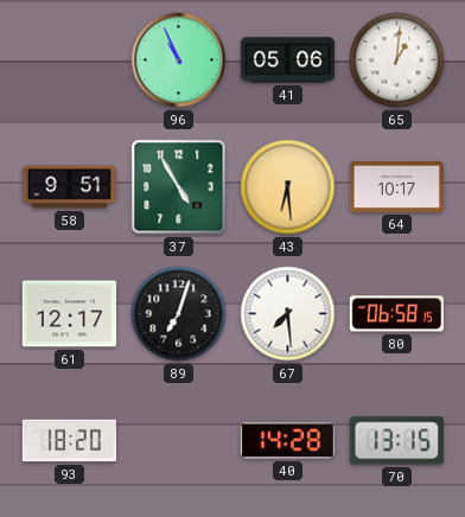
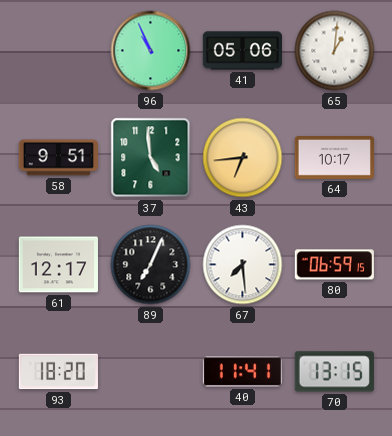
37: 4:55 -> 4:59
43: 6:29 -> 6:44
89: 7:03 -> 7:04
80: 06:58 -> 06:59
40: 14:28 -> 11:41
